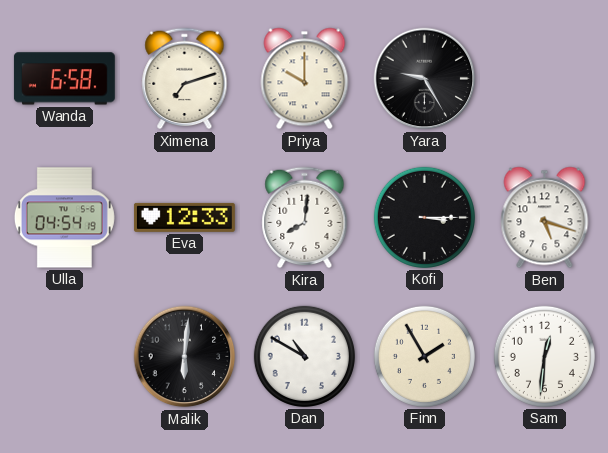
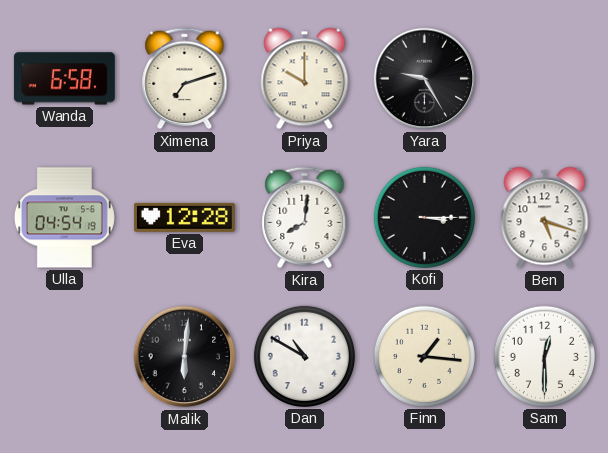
Eva: 12:33 -> 12:28
Finn: 1:55 -> 1:16
Sam: 12:31 -> 12:30
